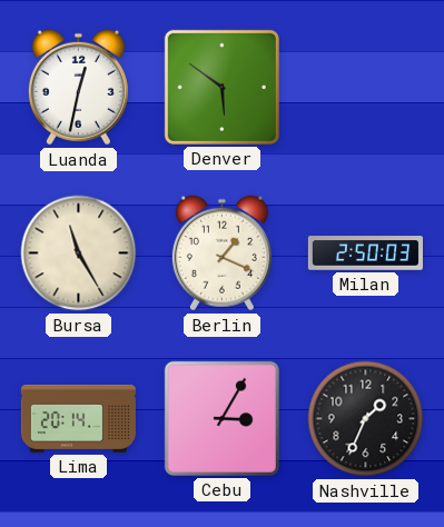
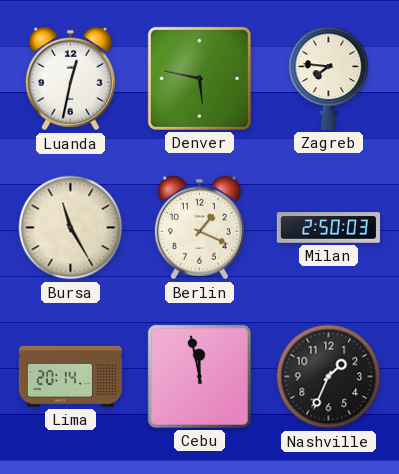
Denver: 5:51 -> 5:47
Zagreb: none -> 7:46
Cebu: 3:05 -> 11:58
